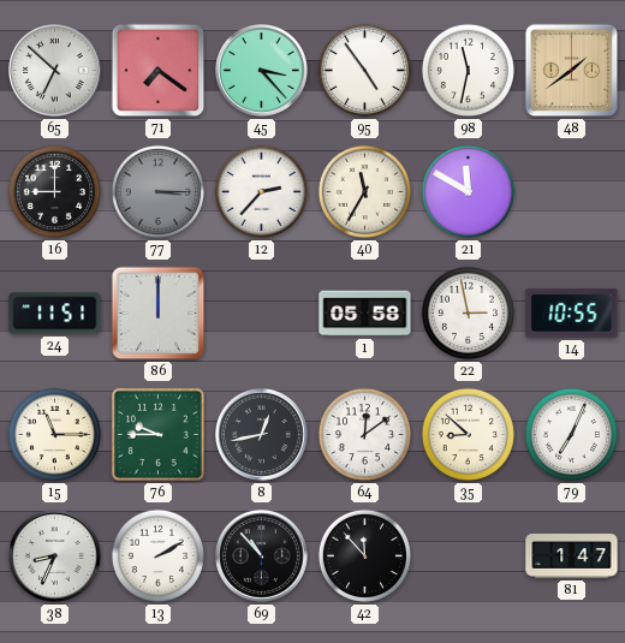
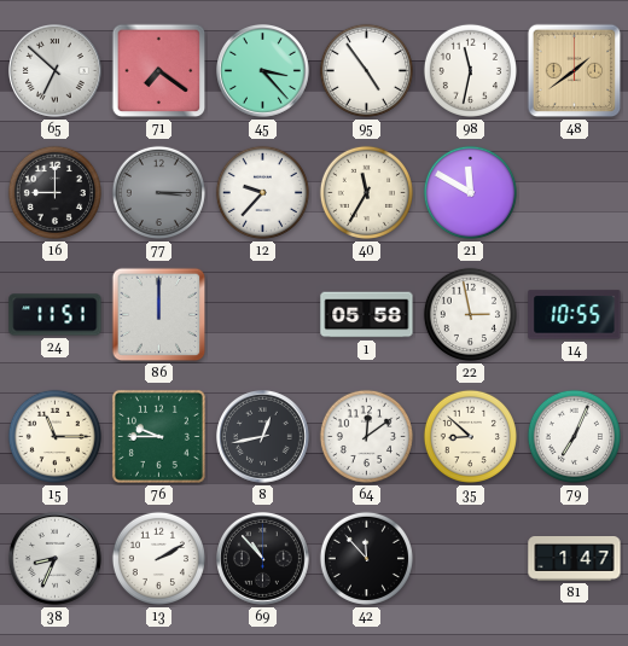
12: 2:37 -> 9:37
